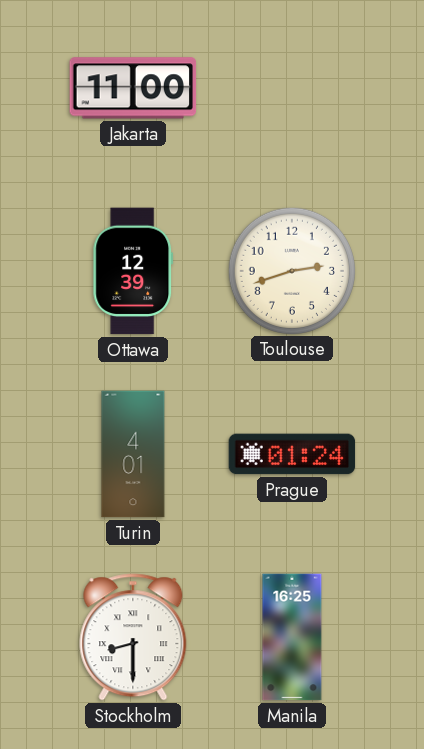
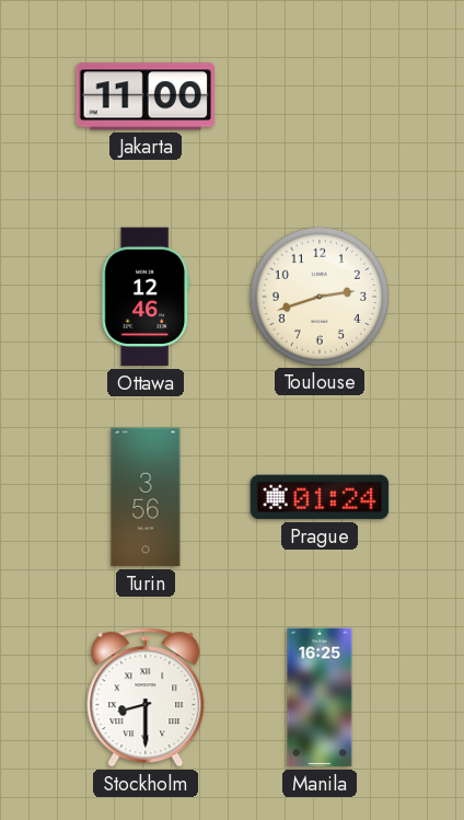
Ottawa: 12:39 -> 12:46
Turin: 4:01 -> 3:56
